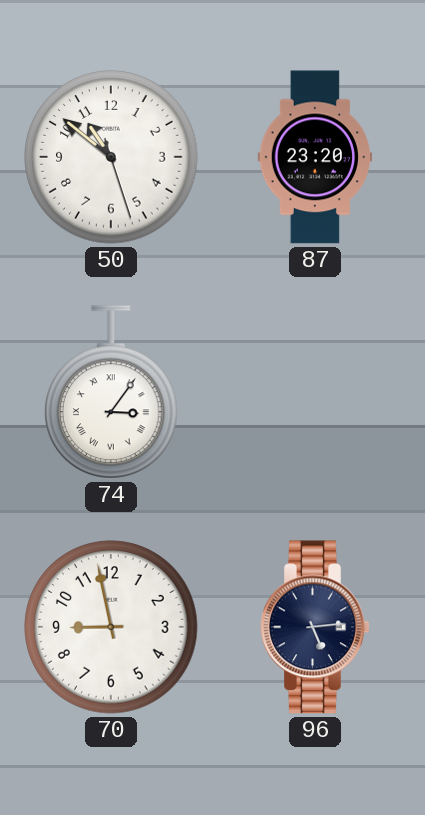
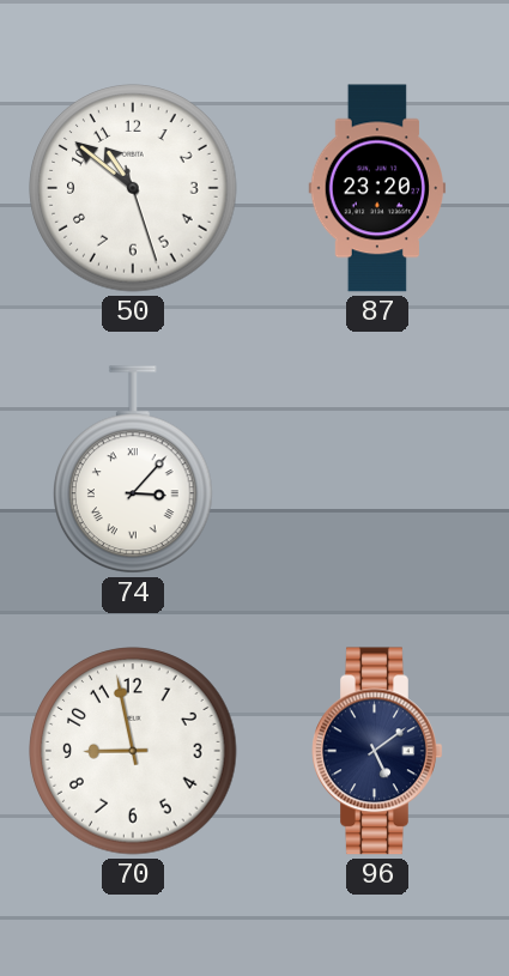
74: 3:06 -> 3:07
96: 5:14 -> 5:09
